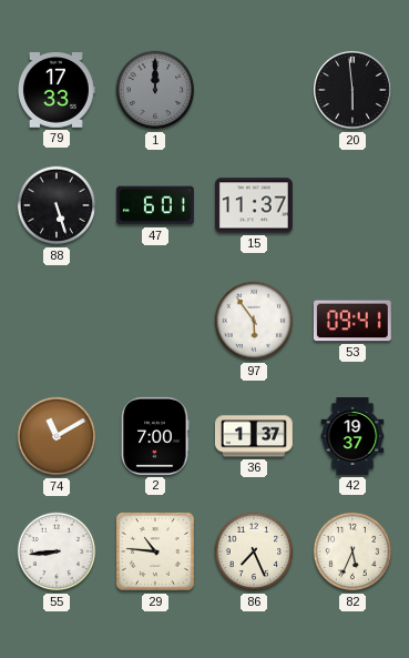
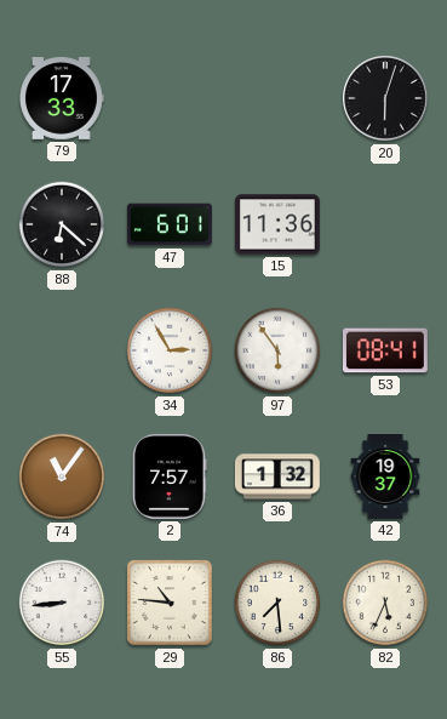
1: 12:00 -> none
20: 5:59 -> 6:03
88: 5:27 -> 6:22
15: 11:37 -> 11:36
34: none -> 2:55
53: 09:41 -> 08:41
74: 11:10 -> 11:06
2: 7:00 -> 7:57
36: 1:37 -> 1:32
86: 7:26 -> 7:29
